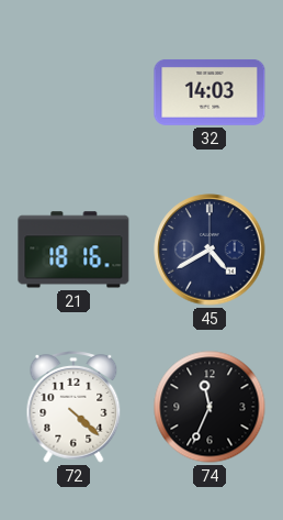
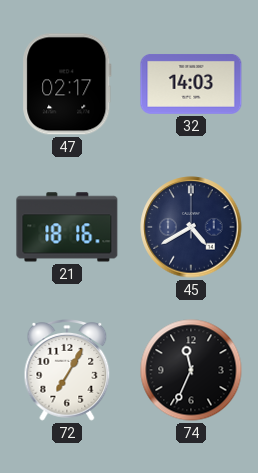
47: none -> 02:17
72: 4:22 -> 7:05
